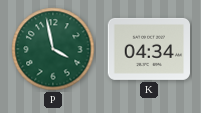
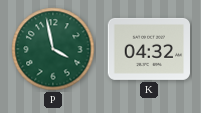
K: 04:34 -> 04:32
